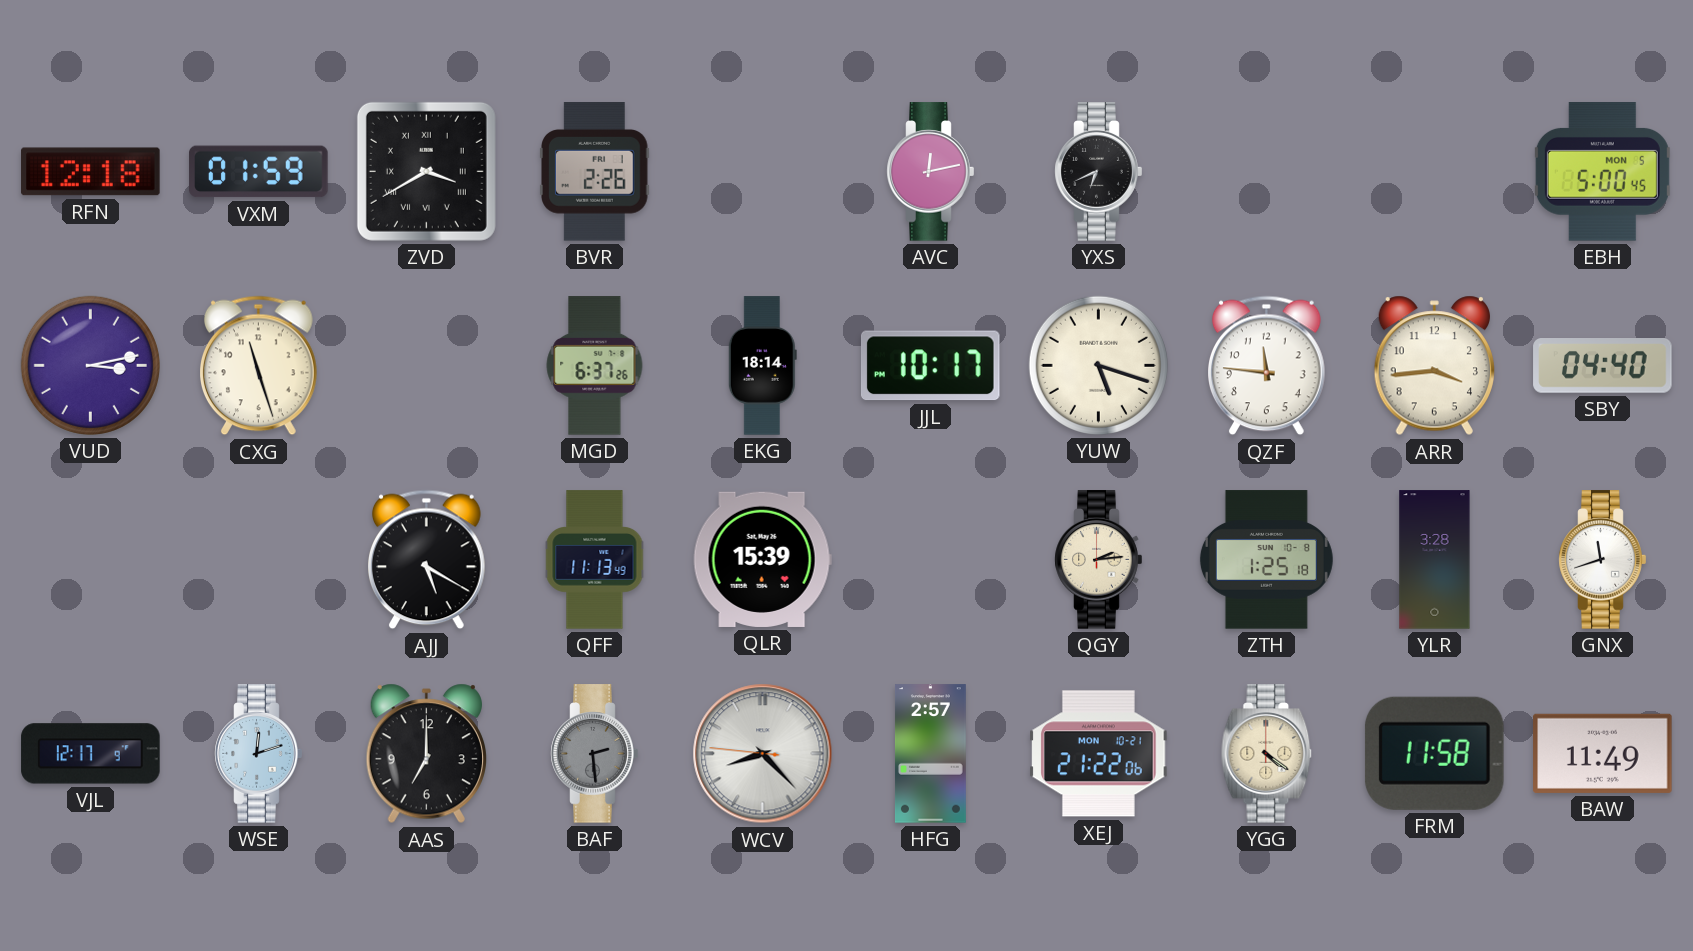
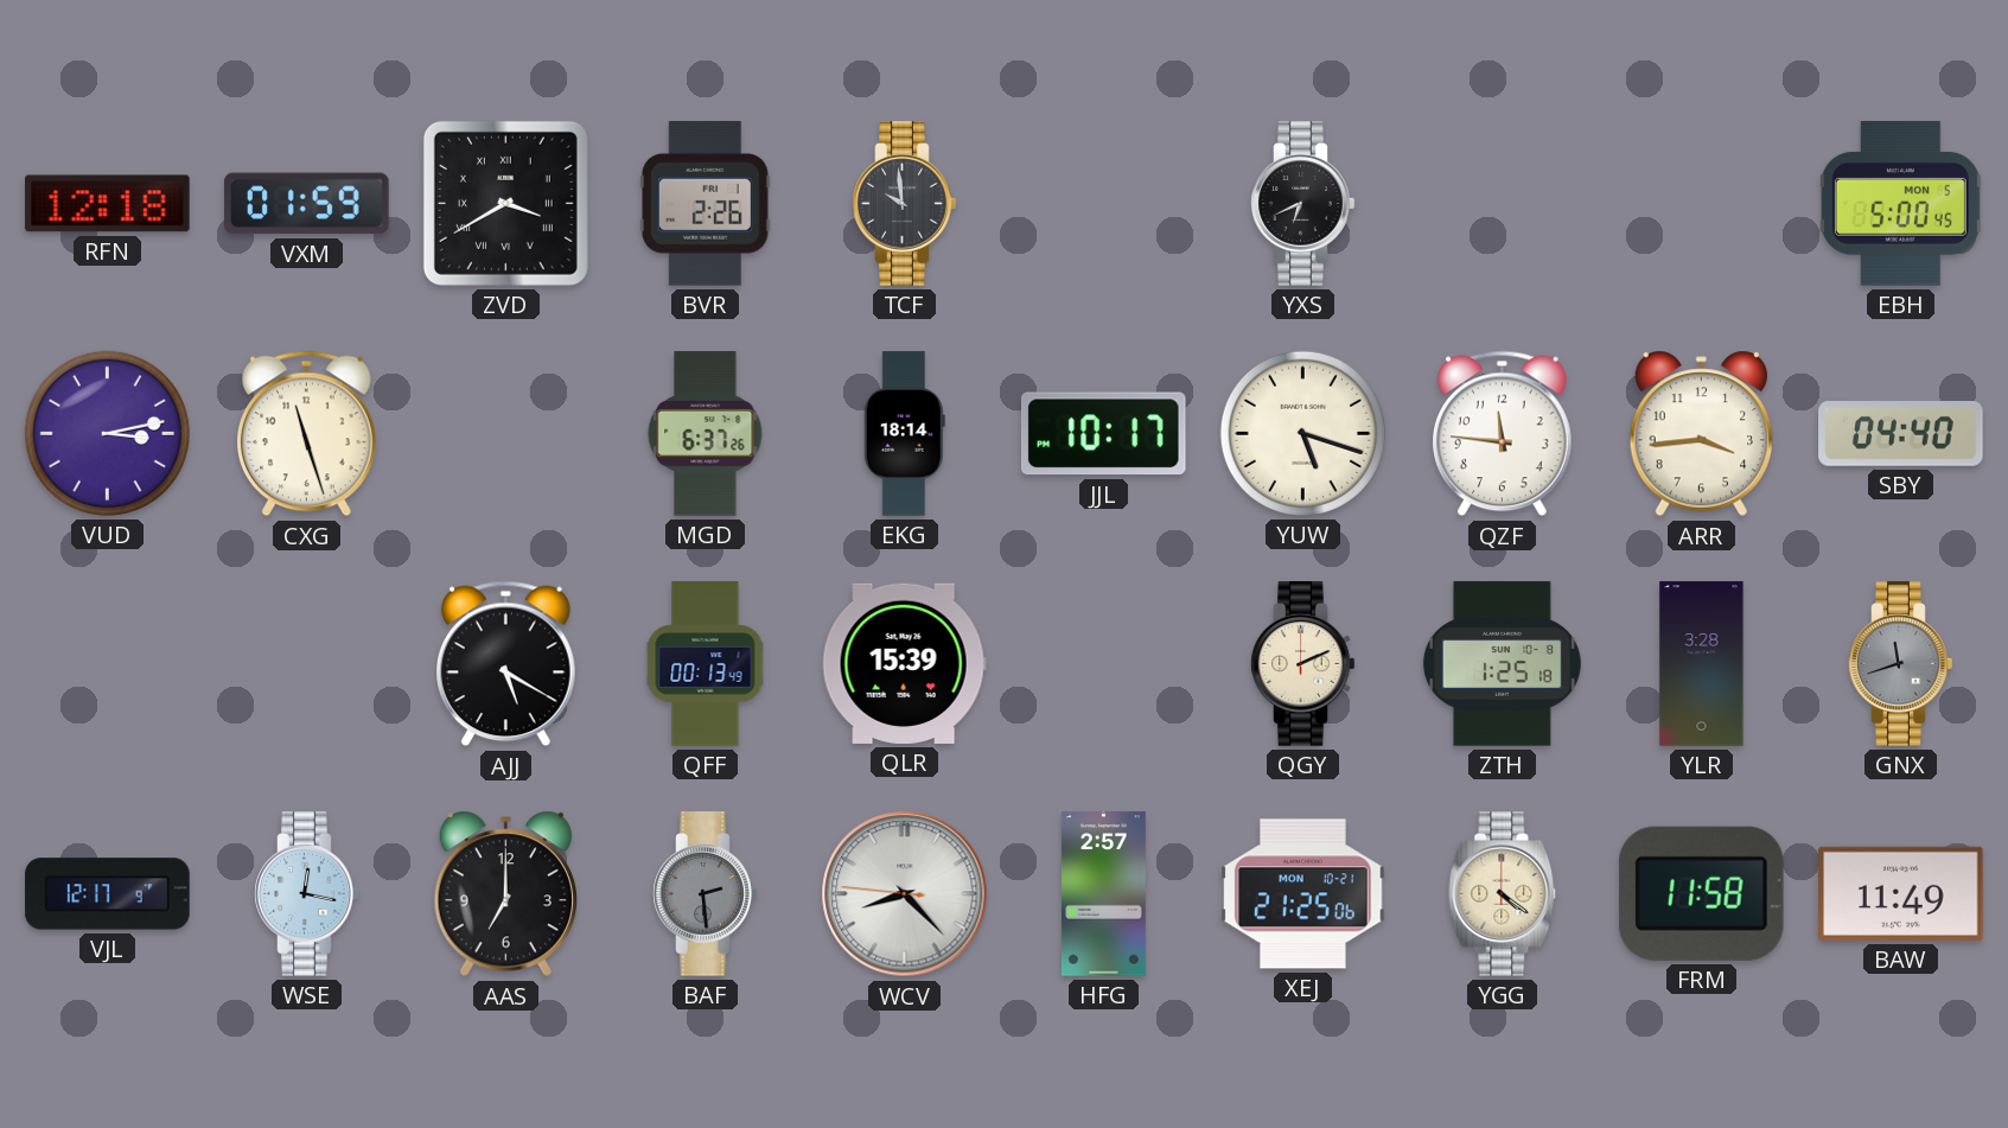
TCF: none -> 9:59
AVC: 12:13 -> none
QFF: 11:13 -> 00:13
QGY: 2:14 -> 2:11
GNX dial: white -> grey
WSE: 12:12 -> 12:17
XEJ: 21:22 -> 21:25
